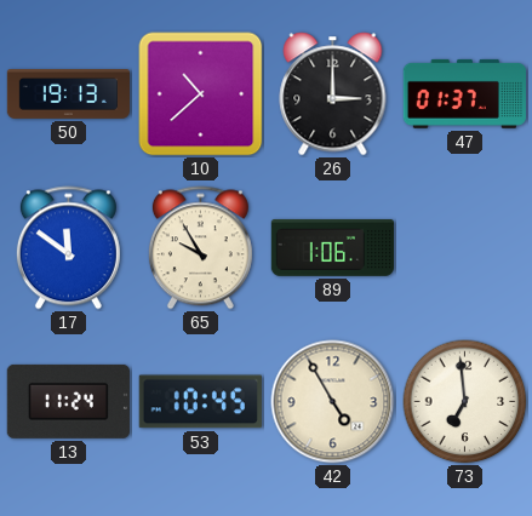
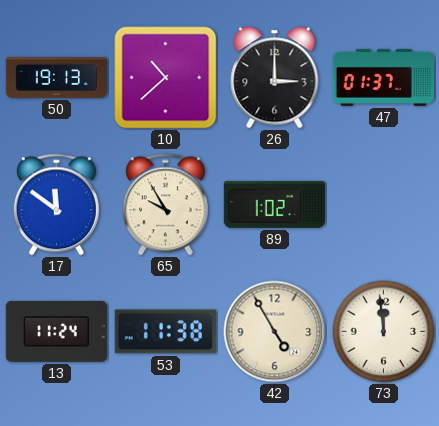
89: 1:06 -> 1:02
53: 10:45 -> 11:38
73: 6:59 -> 11:59
